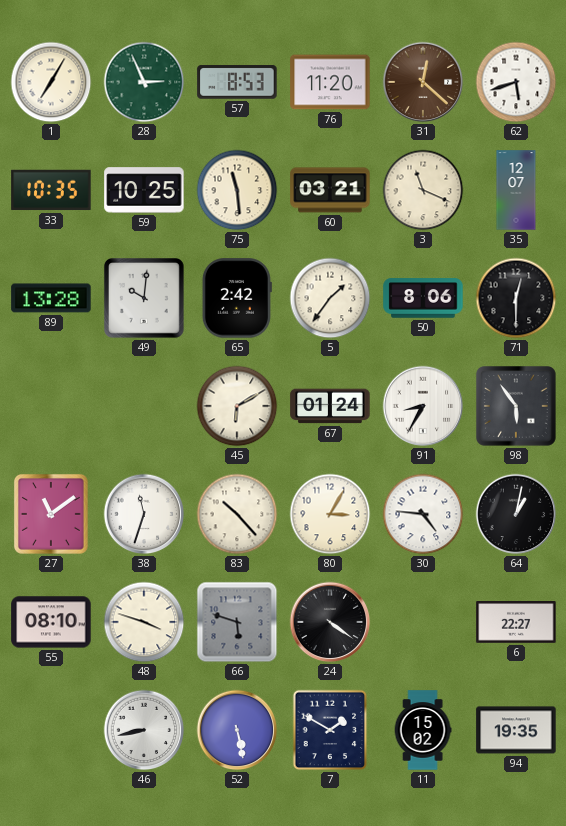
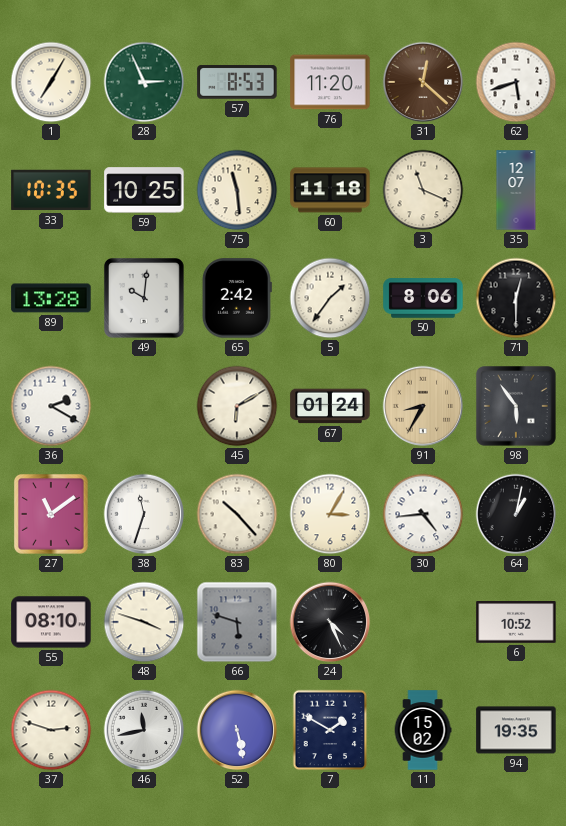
60: 03:21 -> 11:18
36: none -> 2:20
91 dial: white -> champagne
30: 4:46 -> 4:44
24: 4:21 -> 4:26
6: 22:27 -> 10:52
37: none -> 2:48
46: 8:43 -> 11:43
